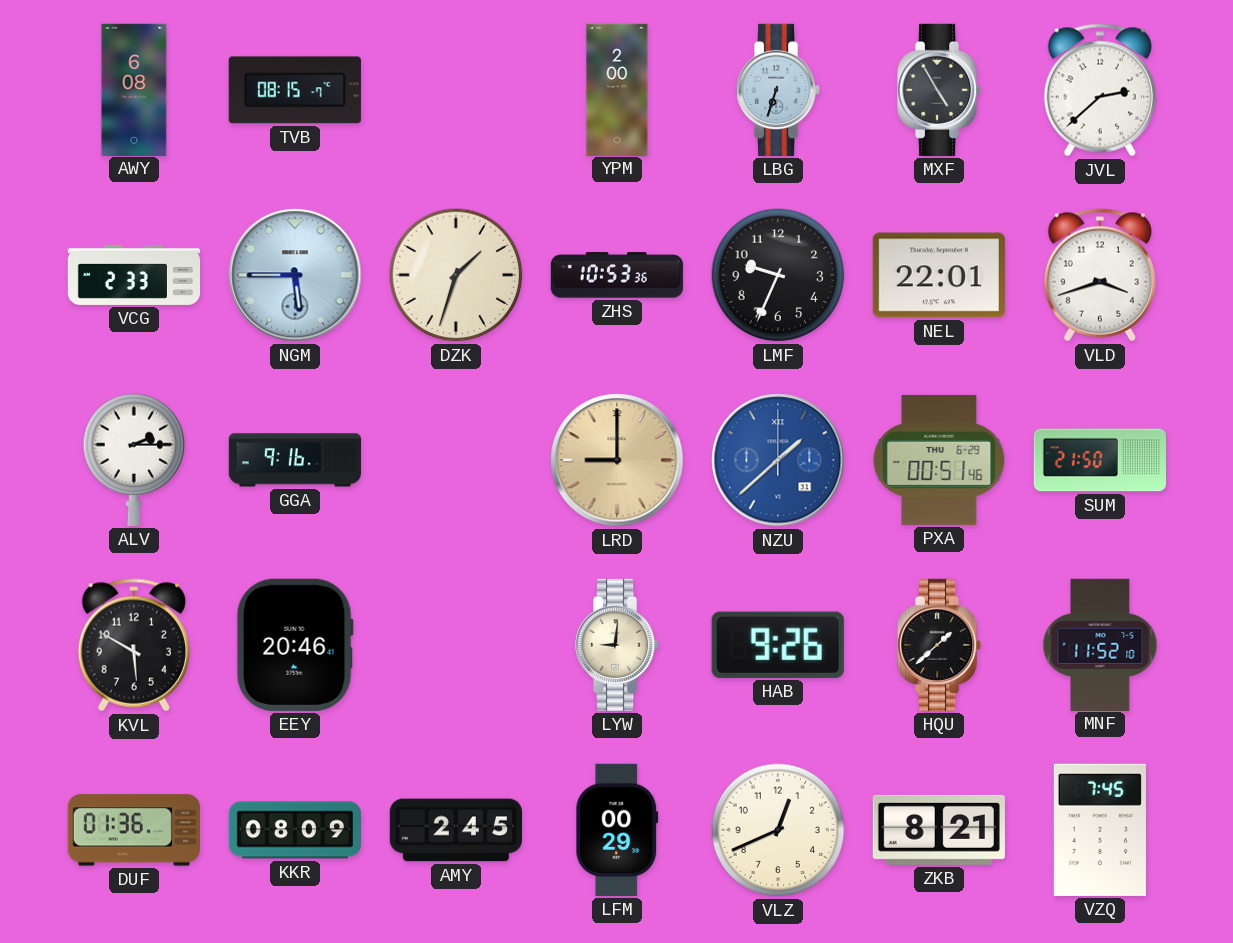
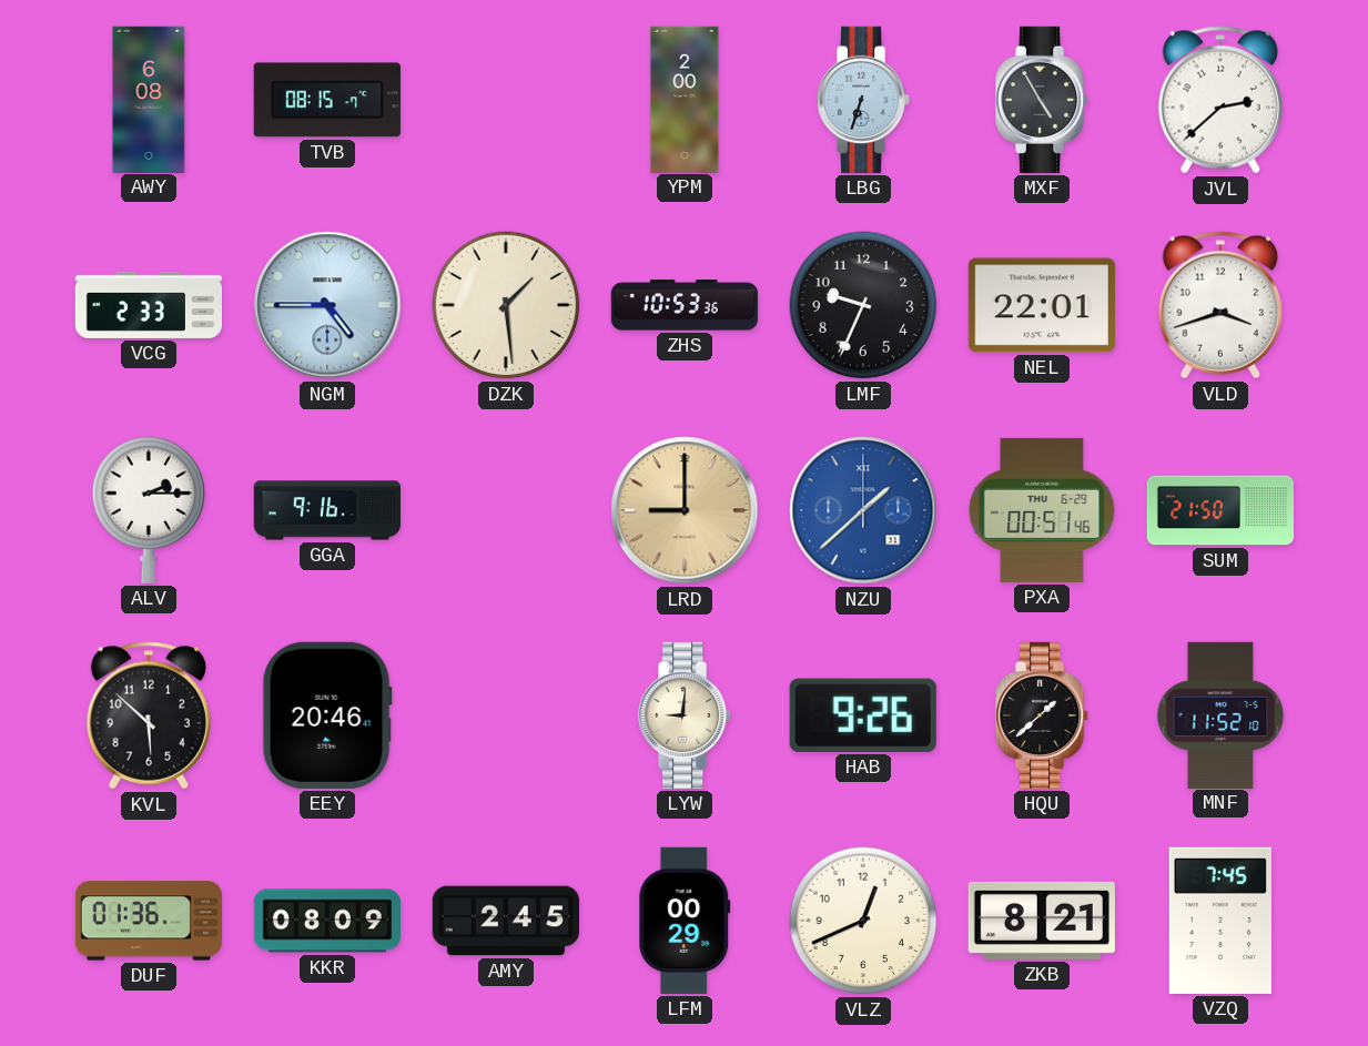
NGM: 5:45 -> 4:45
DZK: 1:33 -> 1:29
KVL: 5:50 -> 5:52
